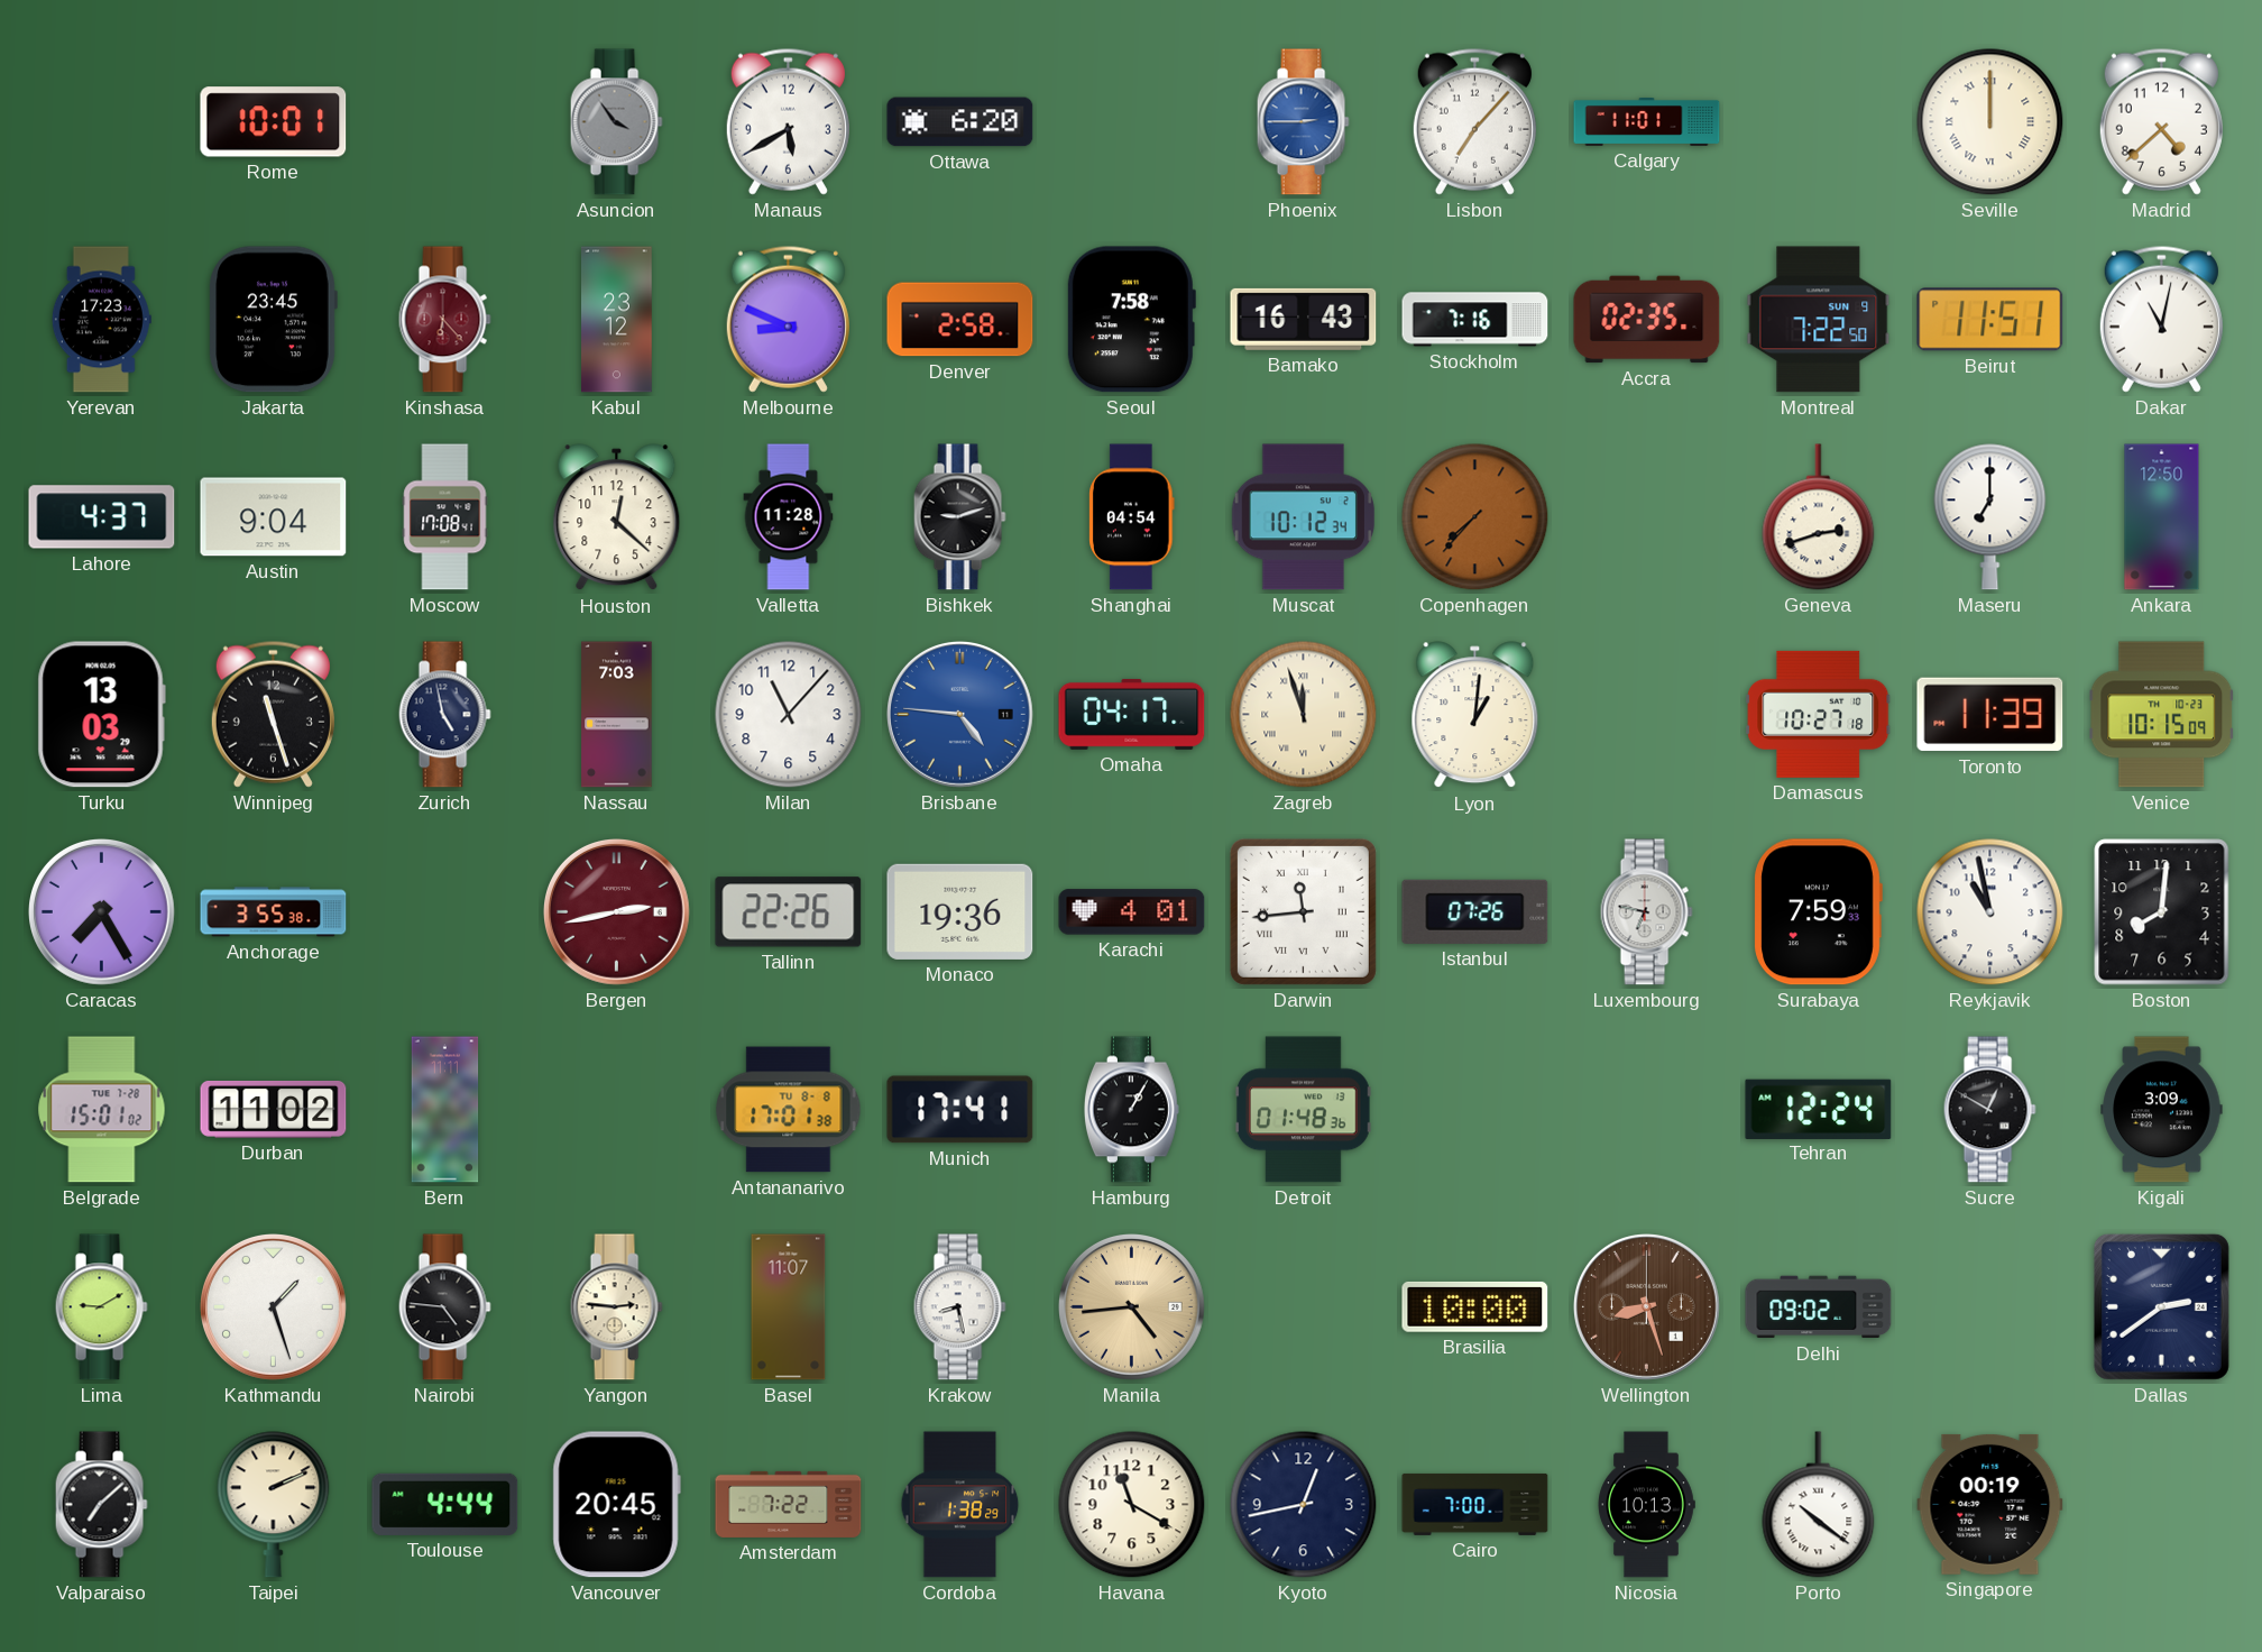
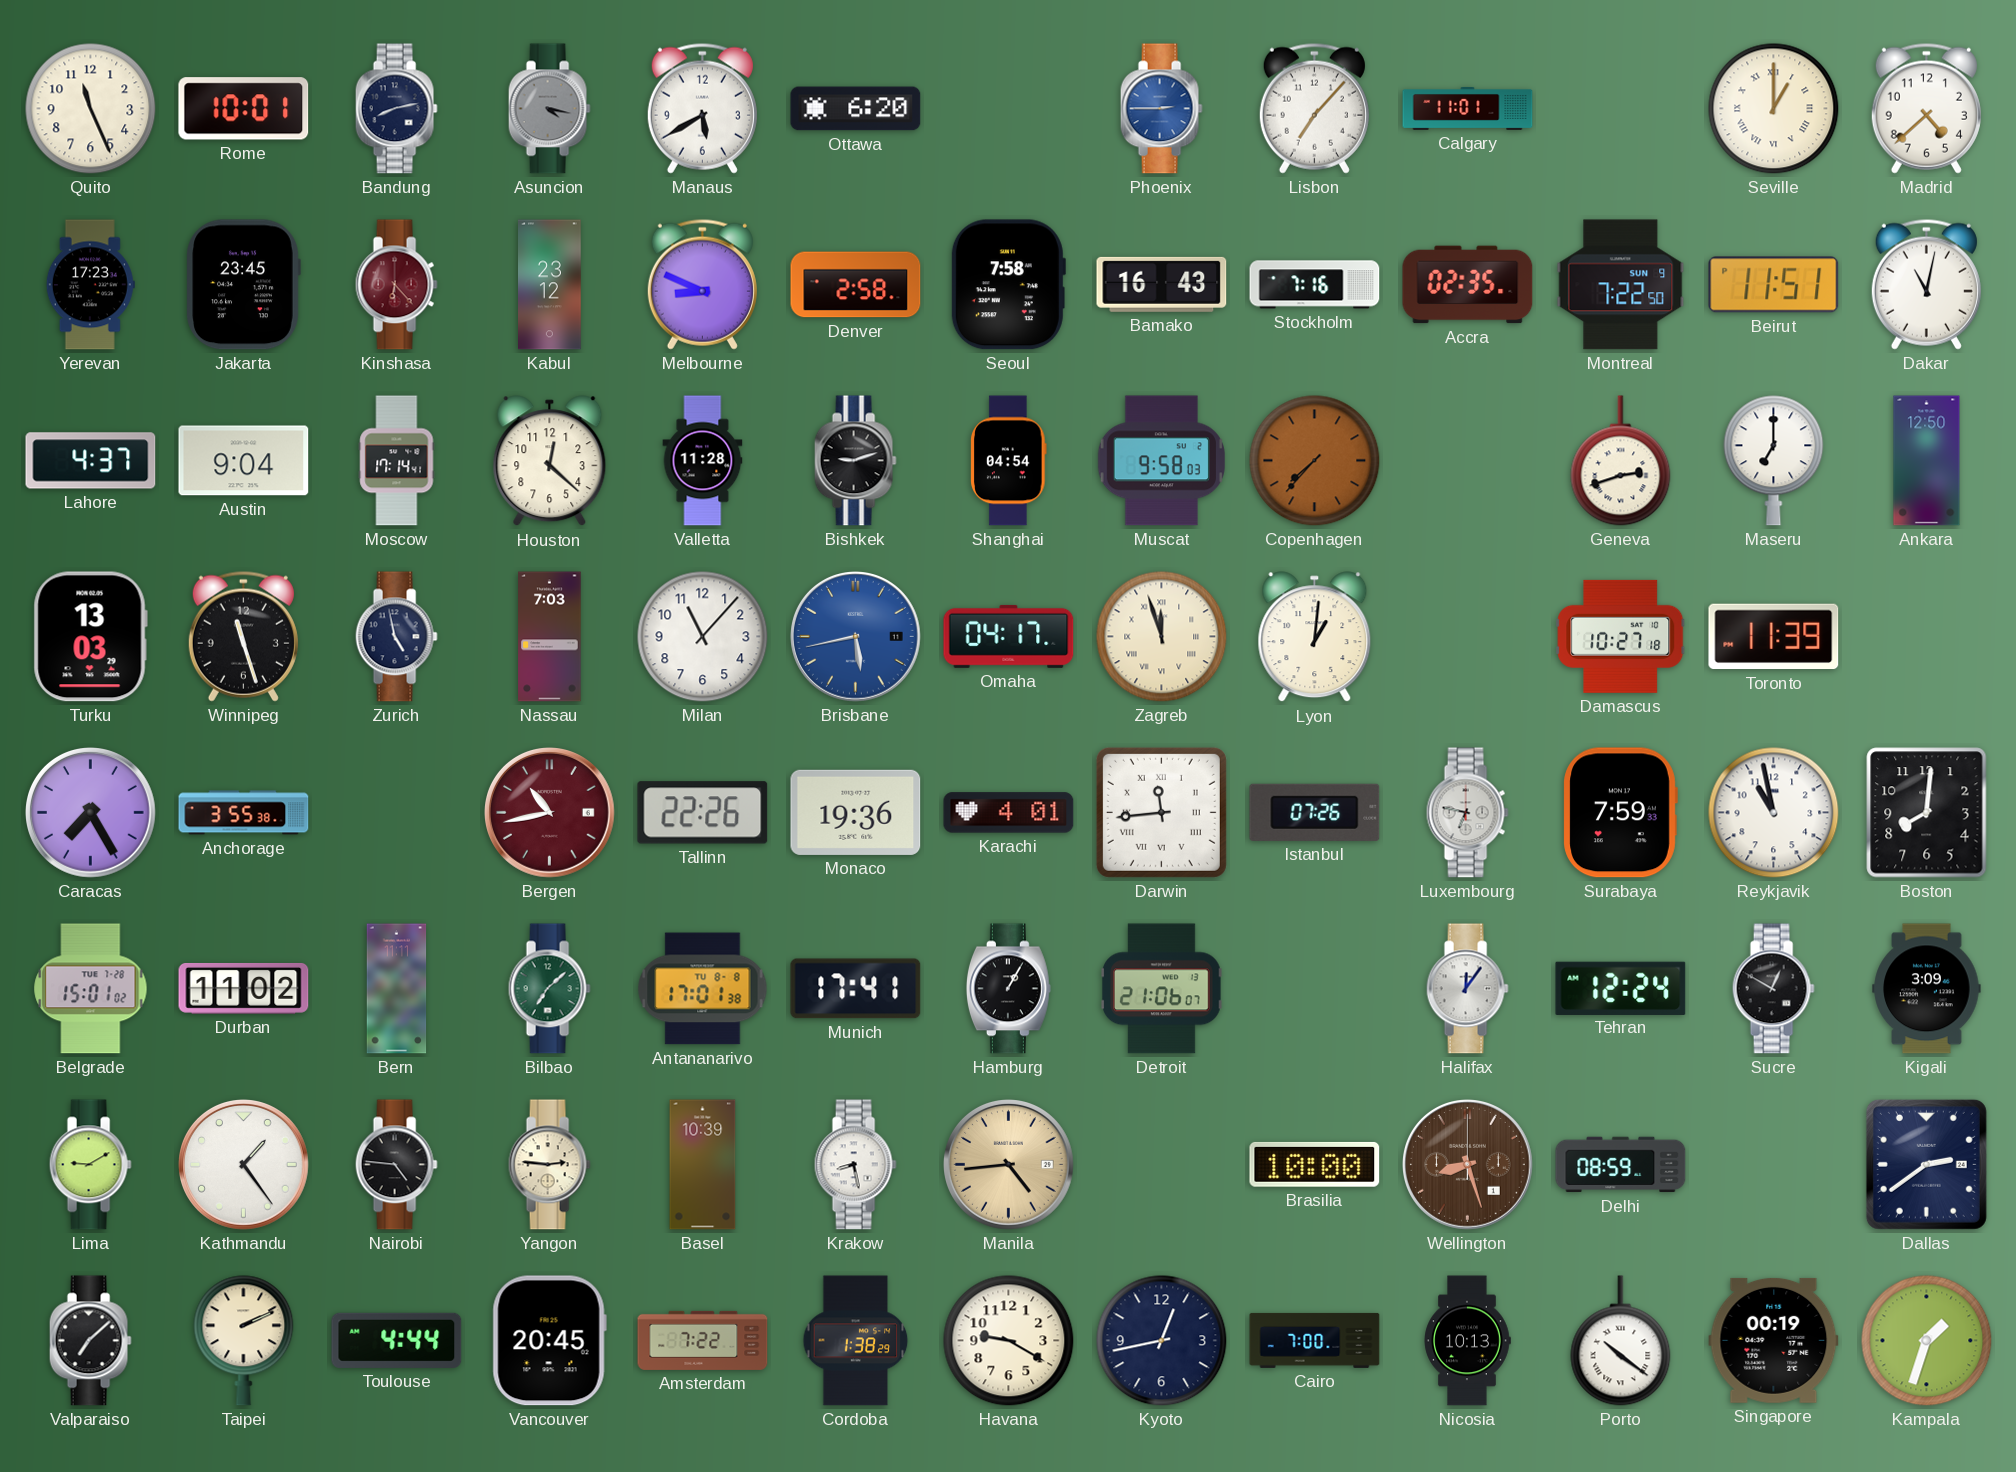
Quito: none -> 11:26
Bandung: none -> 8:13
Asuncion: 3:54 -> 4:17
Seville: 12:00 -> 1:00
Moscow: 17:08 -> 17:14
Muscat: 10:12 -> 9:58
Brisbane: 4:46 -> 5:43
Venice: 10:15 -> none
Bergen: 2:43 -> 10:43
Bilbao: none -> 7:08
Detroit: 01:48 -> 21:06
Halifax: none -> 12:06
Kathmandu: 1:27 -> 1:24
Basel: 11:07 -> 10:39
Delhi: 09:02 -> 08:59
Havana: 11:20 -> 9:20
Kampala: none -> 1:33
